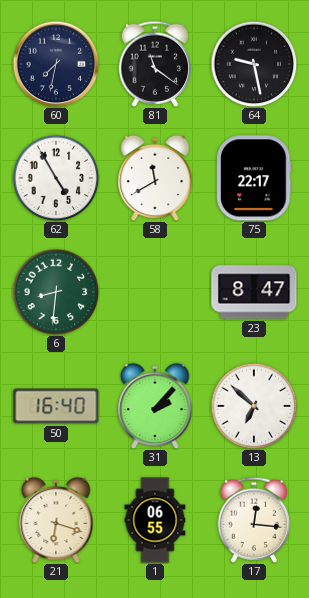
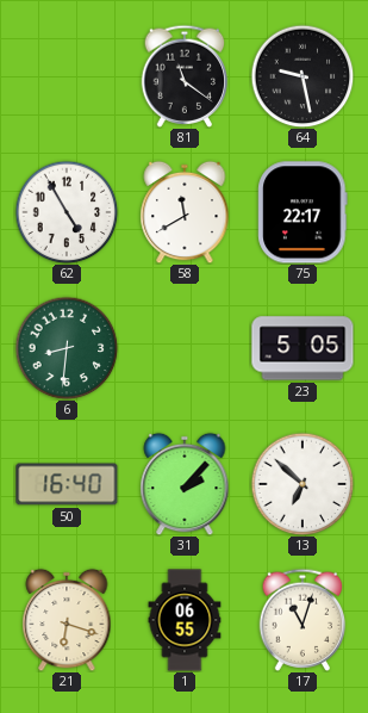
60: 7:32 -> none
23: 8:47 -> 5:05
17: 12:16 -> 11:03
